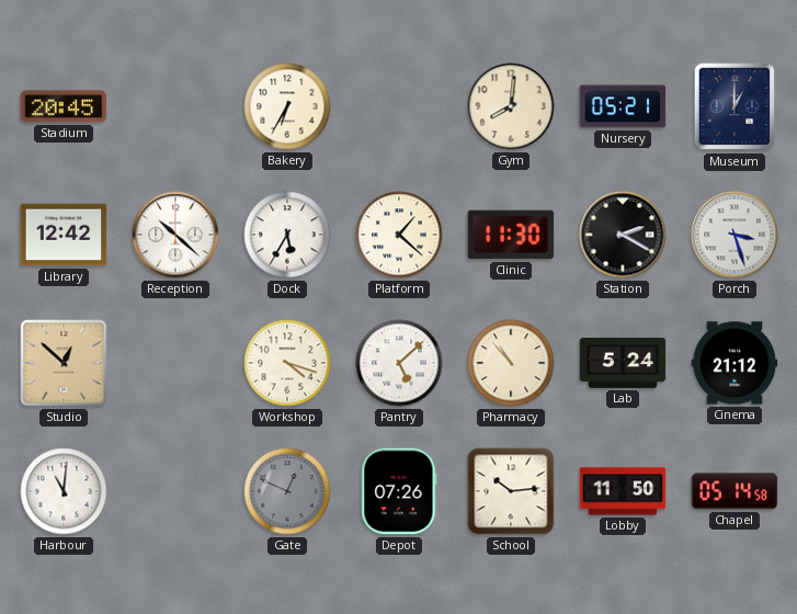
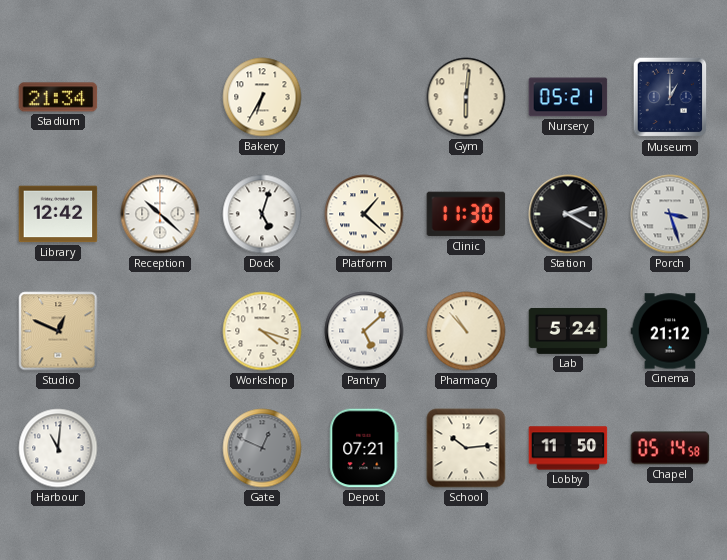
Stadium: 20:45 -> 21:34
Gym: 8:01 -> 6:01
Dock: 5:35 -> 5:03
Studio: 12:52 -> 12:49
Depot: 07:26 -> 07:21
